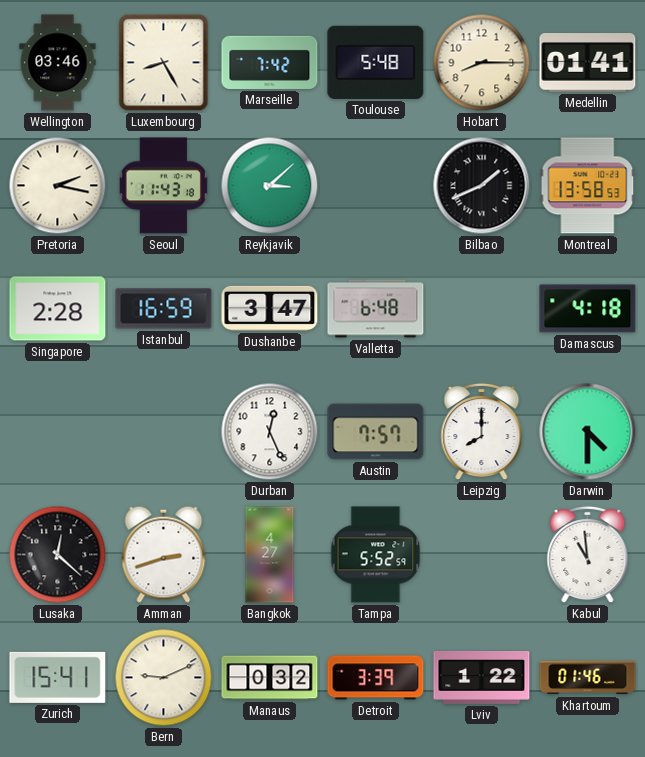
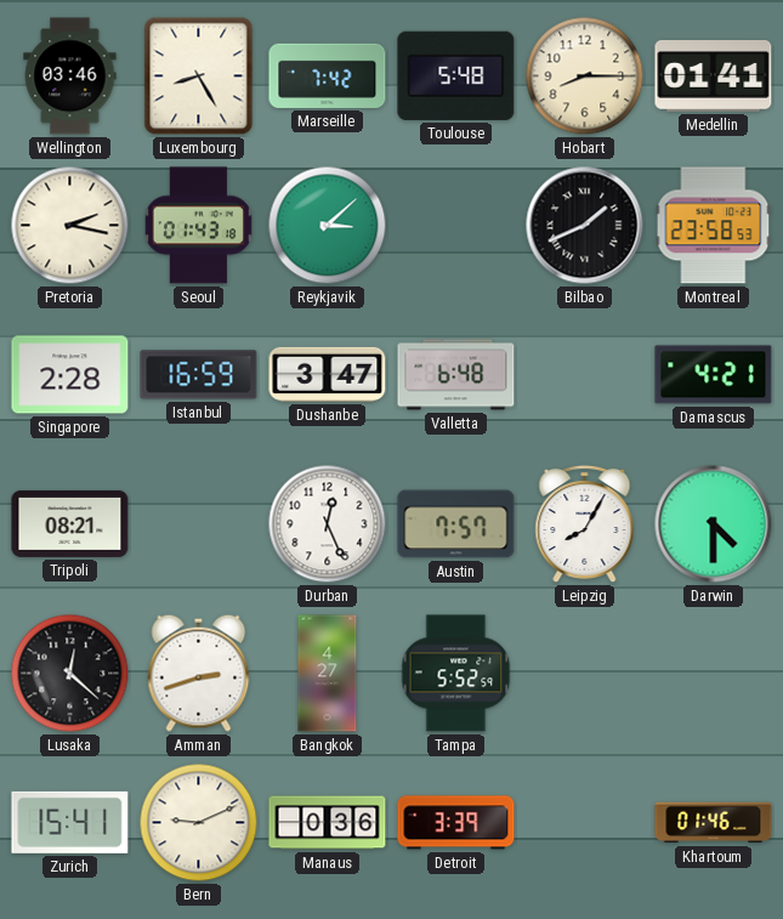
Seoul: 11:43 -> 01:43
Montreal: 13:58 -> 23:58
Damascus: 4:18 -> 4:21
Tripoli: none -> 08:21
Leipzig: 8:00 -> 8:05
Kabul: 10:59 -> none
Manaus: 0:32 -> 0:36
Lviv: 1:22 -> none
